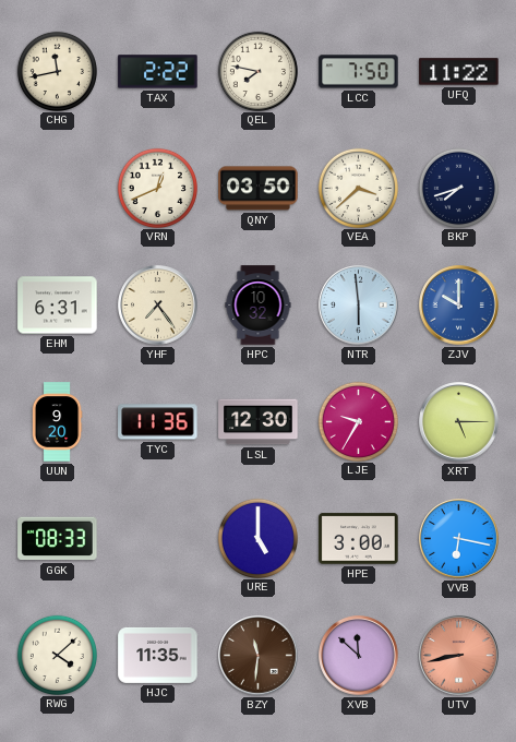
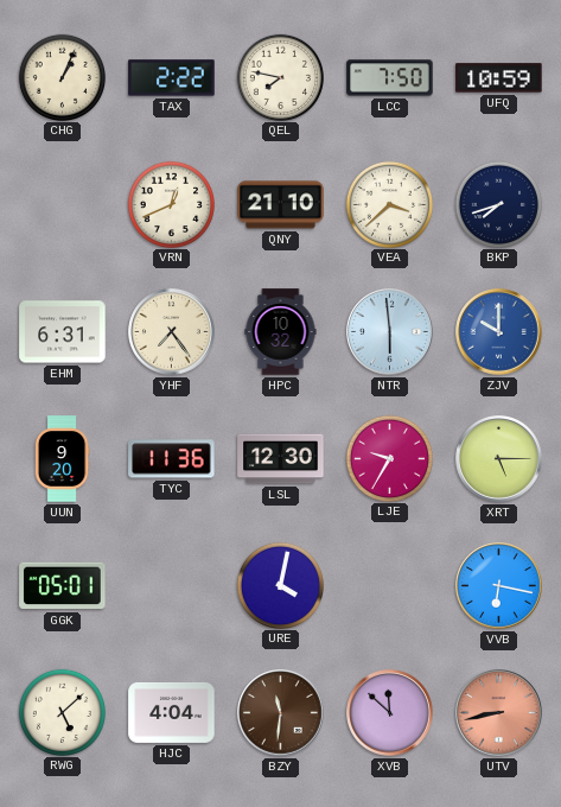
CHG: 11:43 -> 1:04
UFQ: 11:22 -> 10:59
QNY: 03:50 -> 21:10
GGK: 08:33 -> 05:01
URE: 5:00 -> 4:02
HPE: 3:00 -> none
RWG: 4:08 -> 5:08
HJC: 11:35 -> 4:04
